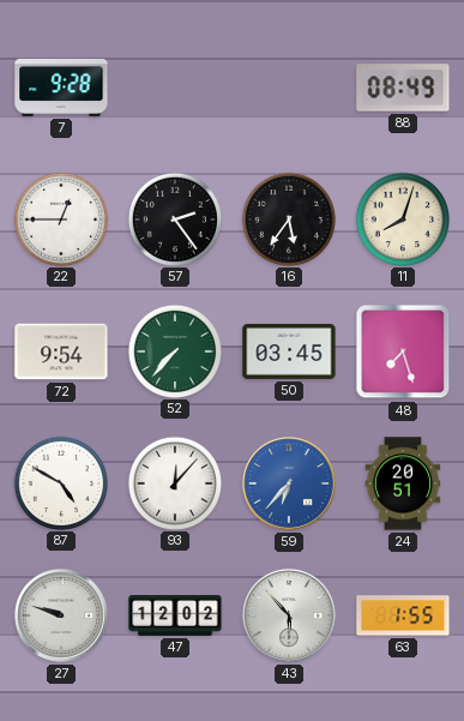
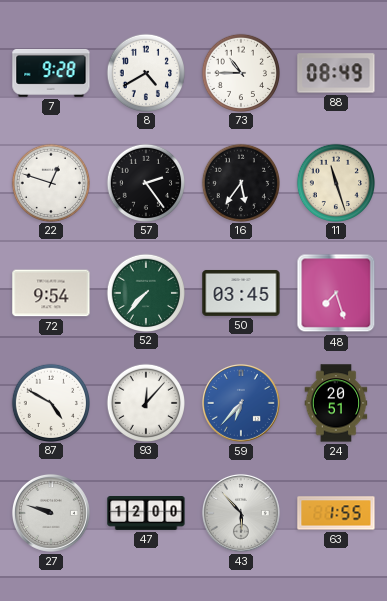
8: none -> 4:40
73: none -> 10:45
22: 12:45 -> 12:48
11: 8:03 -> 11:27
47: 12:02 -> 12:00
